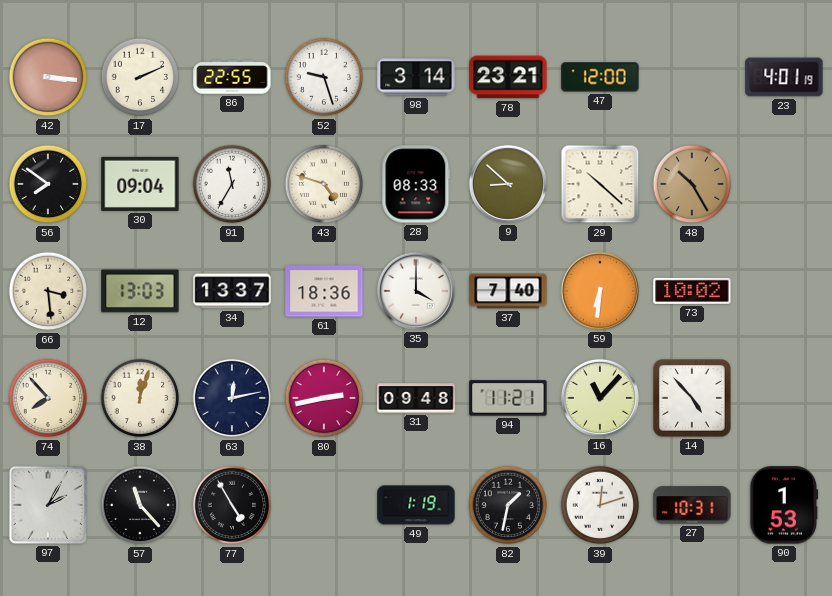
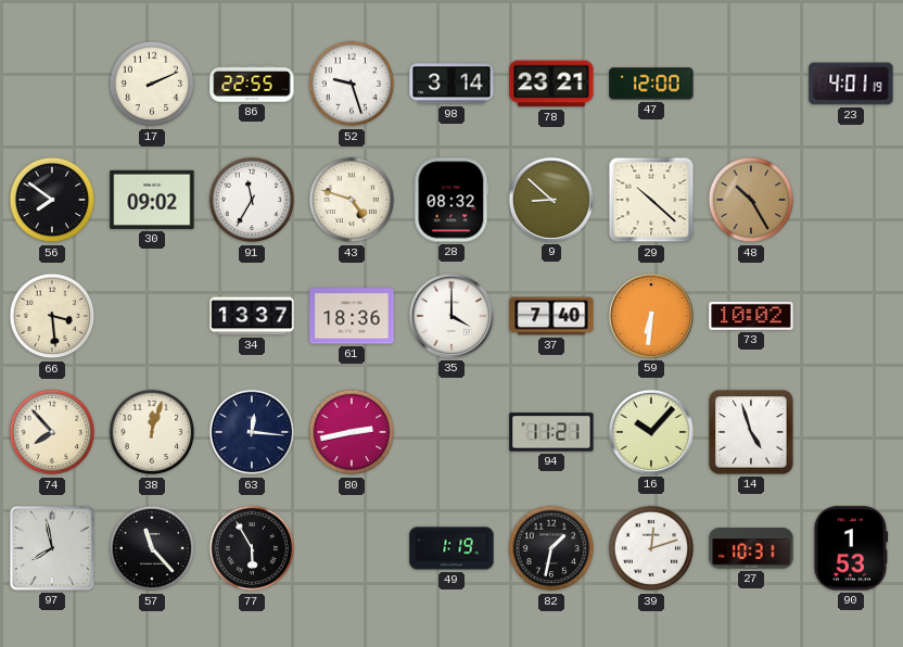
42: 3:16 -> none
30: 09:04 -> 09:02
28: 08:33 -> 08:32
12: 13:03 -> none
63: 12:13 -> 12:16
31: 09:48 -> none
16: 11:07 -> 10:07
14: 4:53 -> 4:57
97: 2:05 -> 7:58
77: 4:55 -> 5:55
